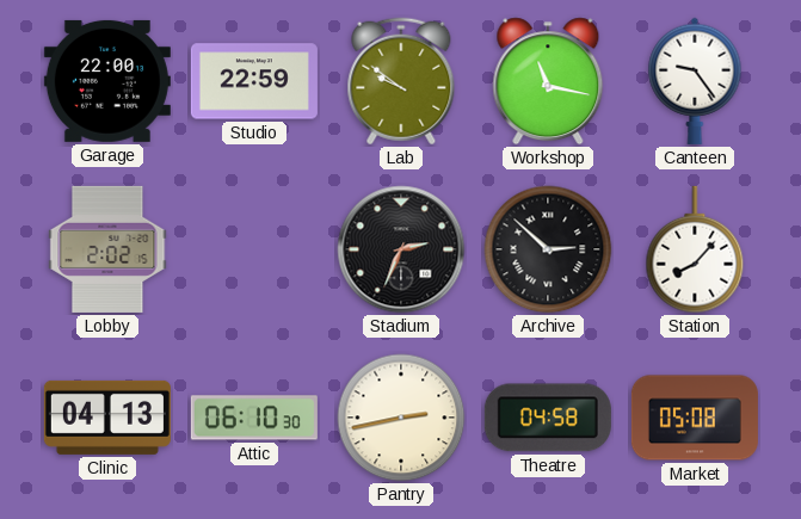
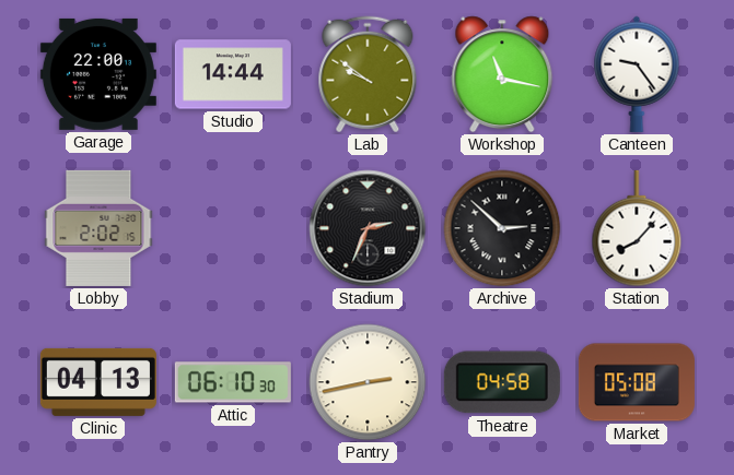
Studio: 22:59 -> 14:44
